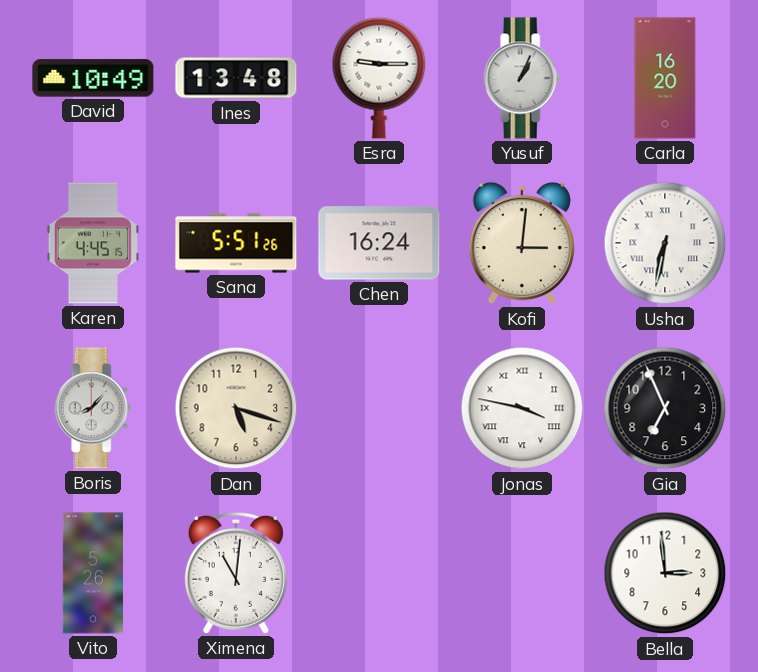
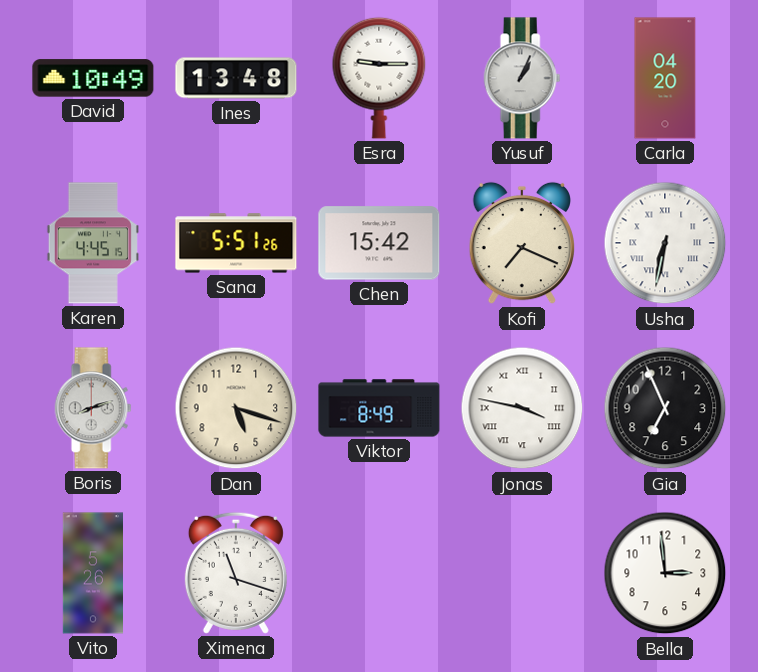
Carla: 16:20 -> 04:20
Chen: 16:24 -> 15:42
Kofi: 3:01 -> 7:19
Boris: 8:07 -> 8:12
Viktor: none -> 8:49
Ximena: 11:01 -> 11:18
